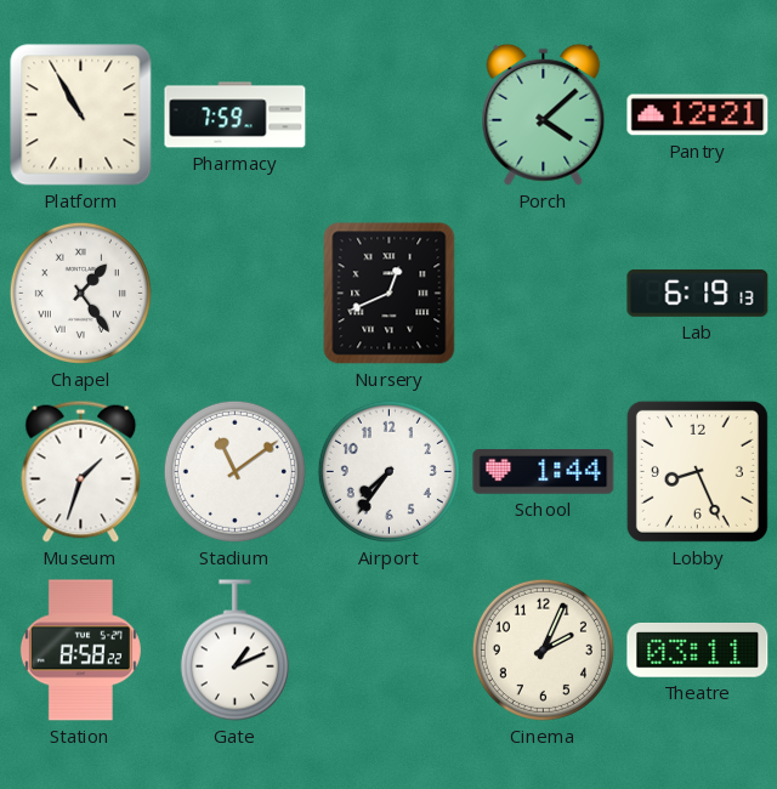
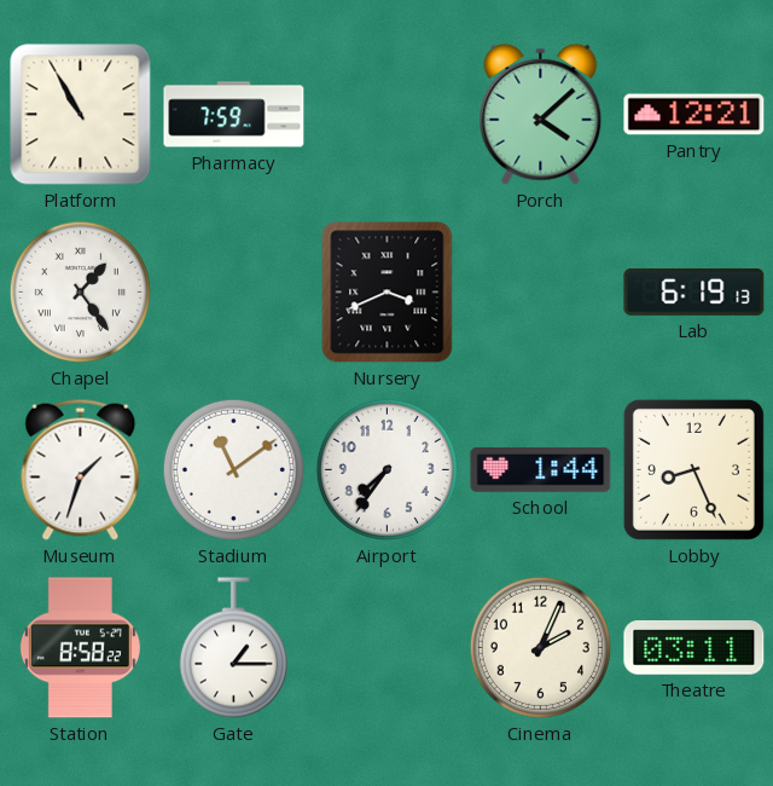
Nursery: 12:41 -> 3:41
Gate: 1:11 -> 1:15
